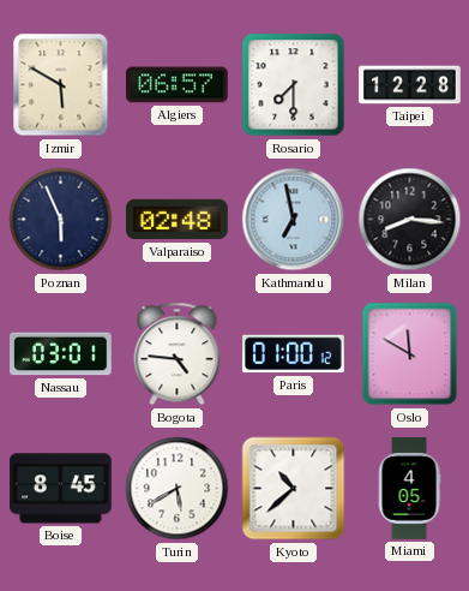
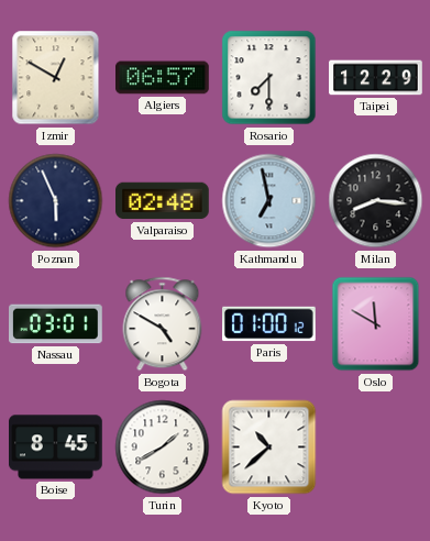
Izmir: 5:50 -> 12:50
Taipei: 12:28 -> 12:29
Bogota: 4:46 -> 4:50
Turin: 5:40 -> 1:40
Miami: 4:05 -> none
